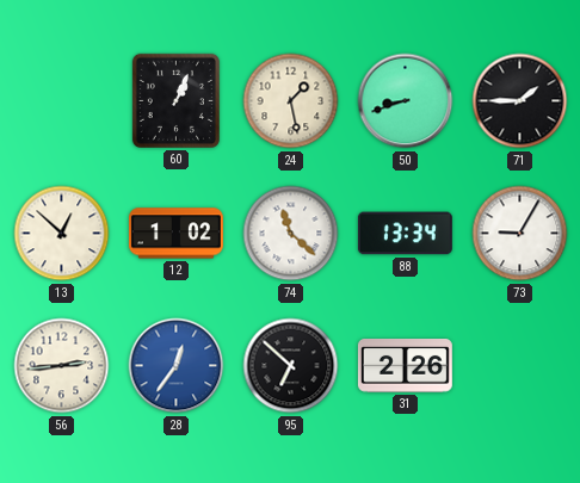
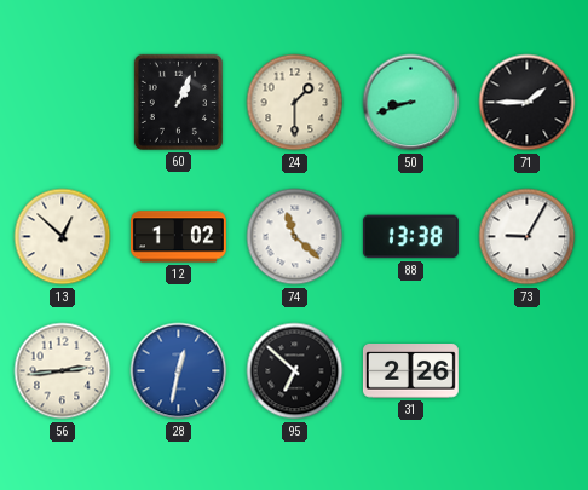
24: 1:28 -> 1:30
88: 13:34 -> 13:38
28: 12:36 -> 12:32
